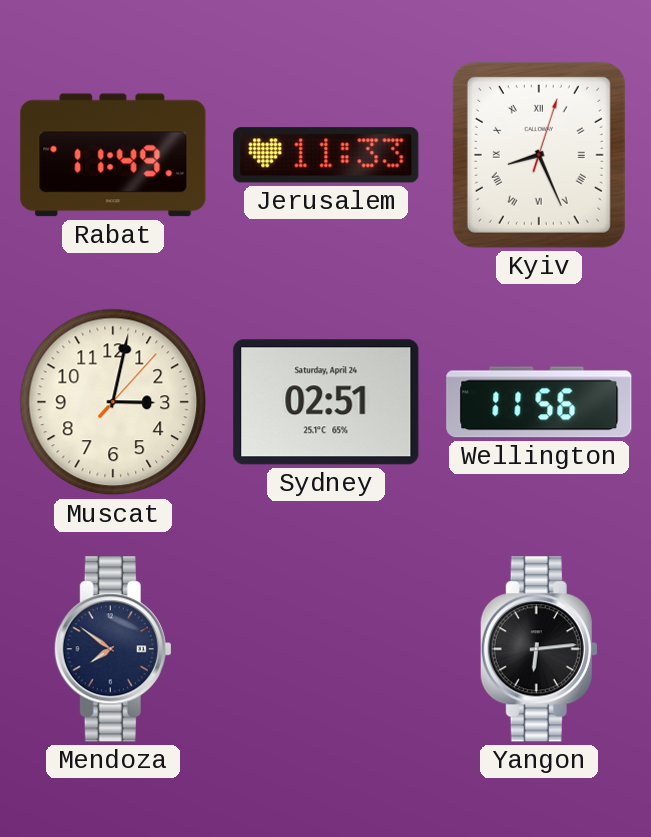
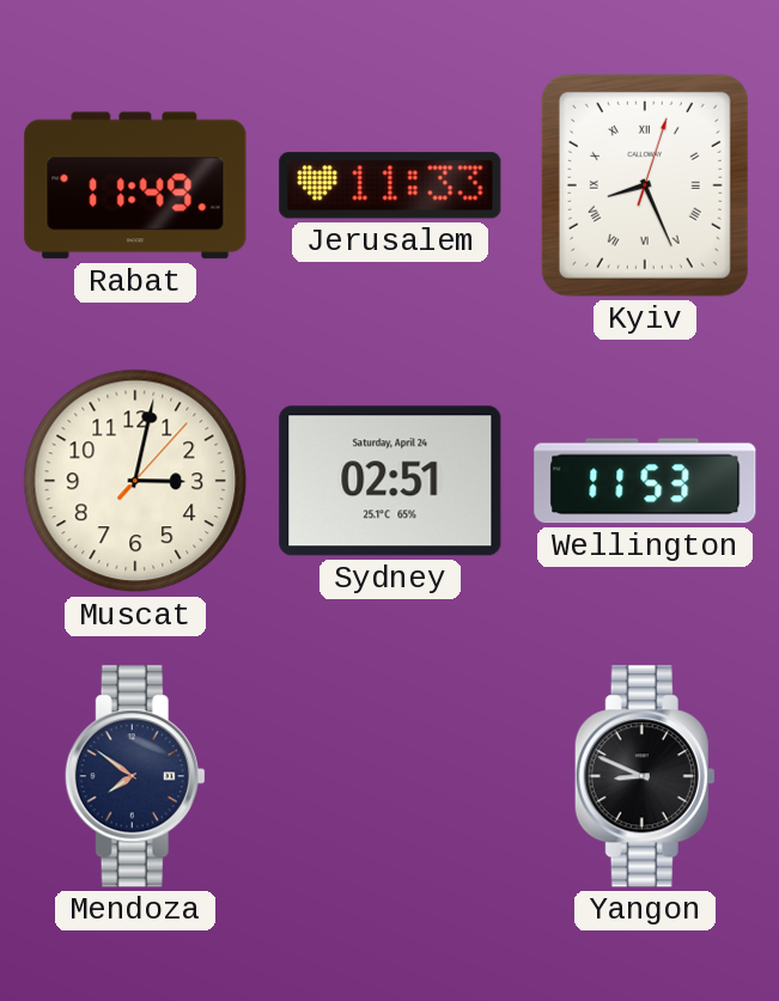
Wellington: 11:56 -> 11:53
Yangon: 6:14 -> 8:49
